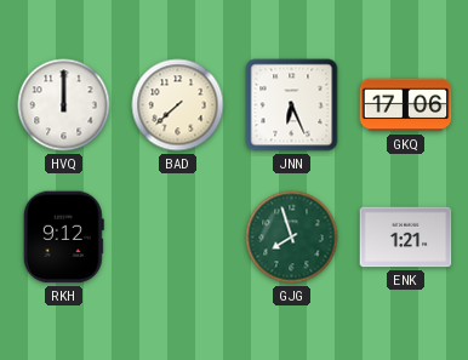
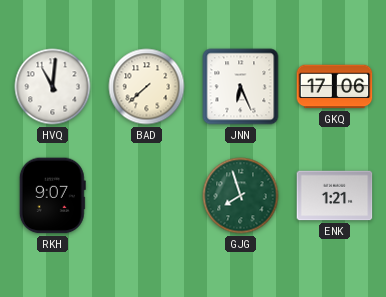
HVQ: 12:00 -> 11:01
RKH: 9:12 -> 9:07
